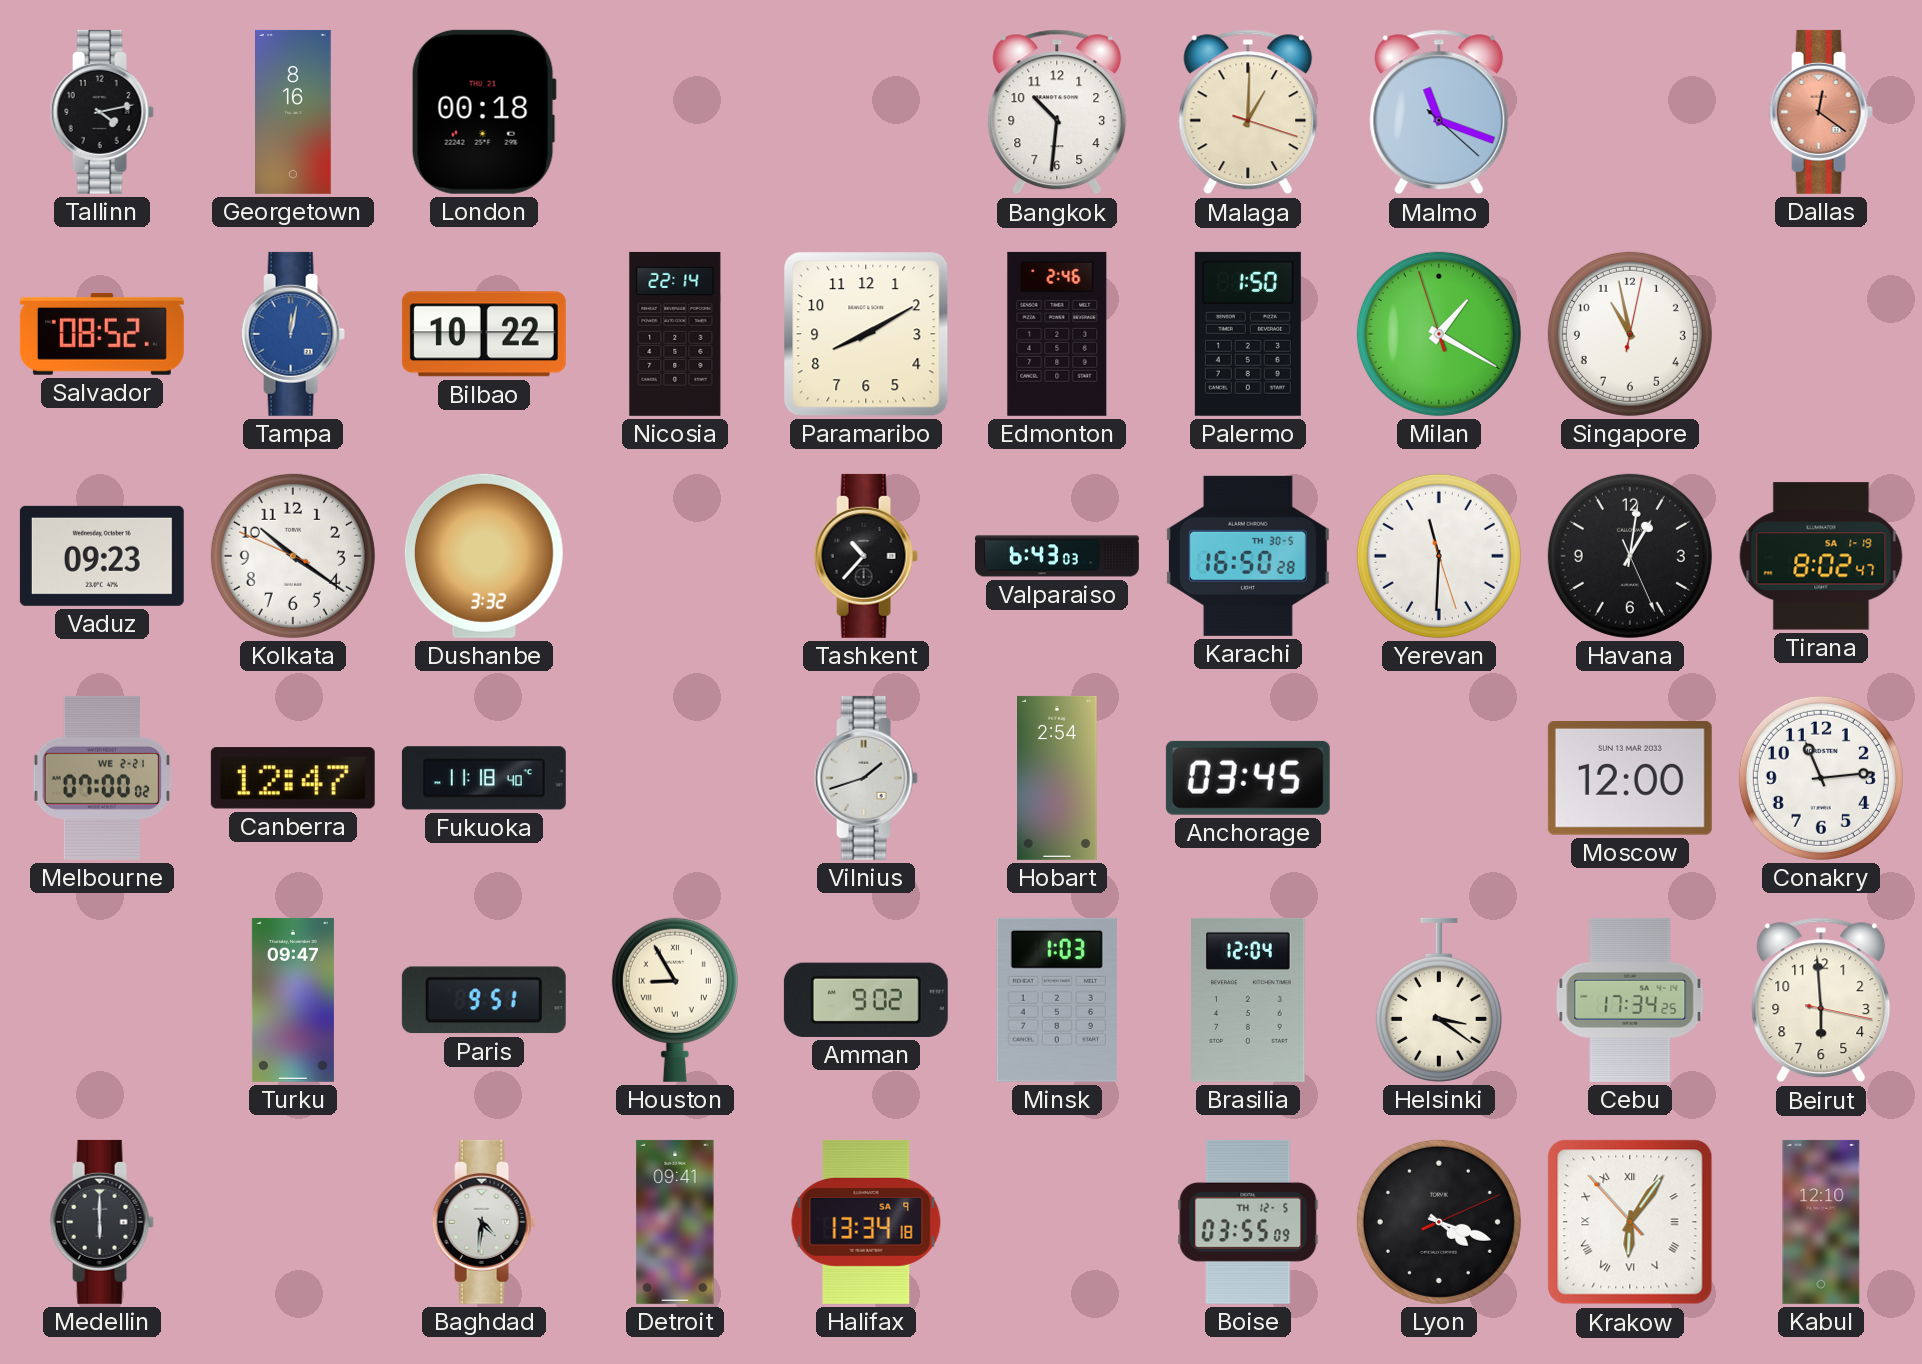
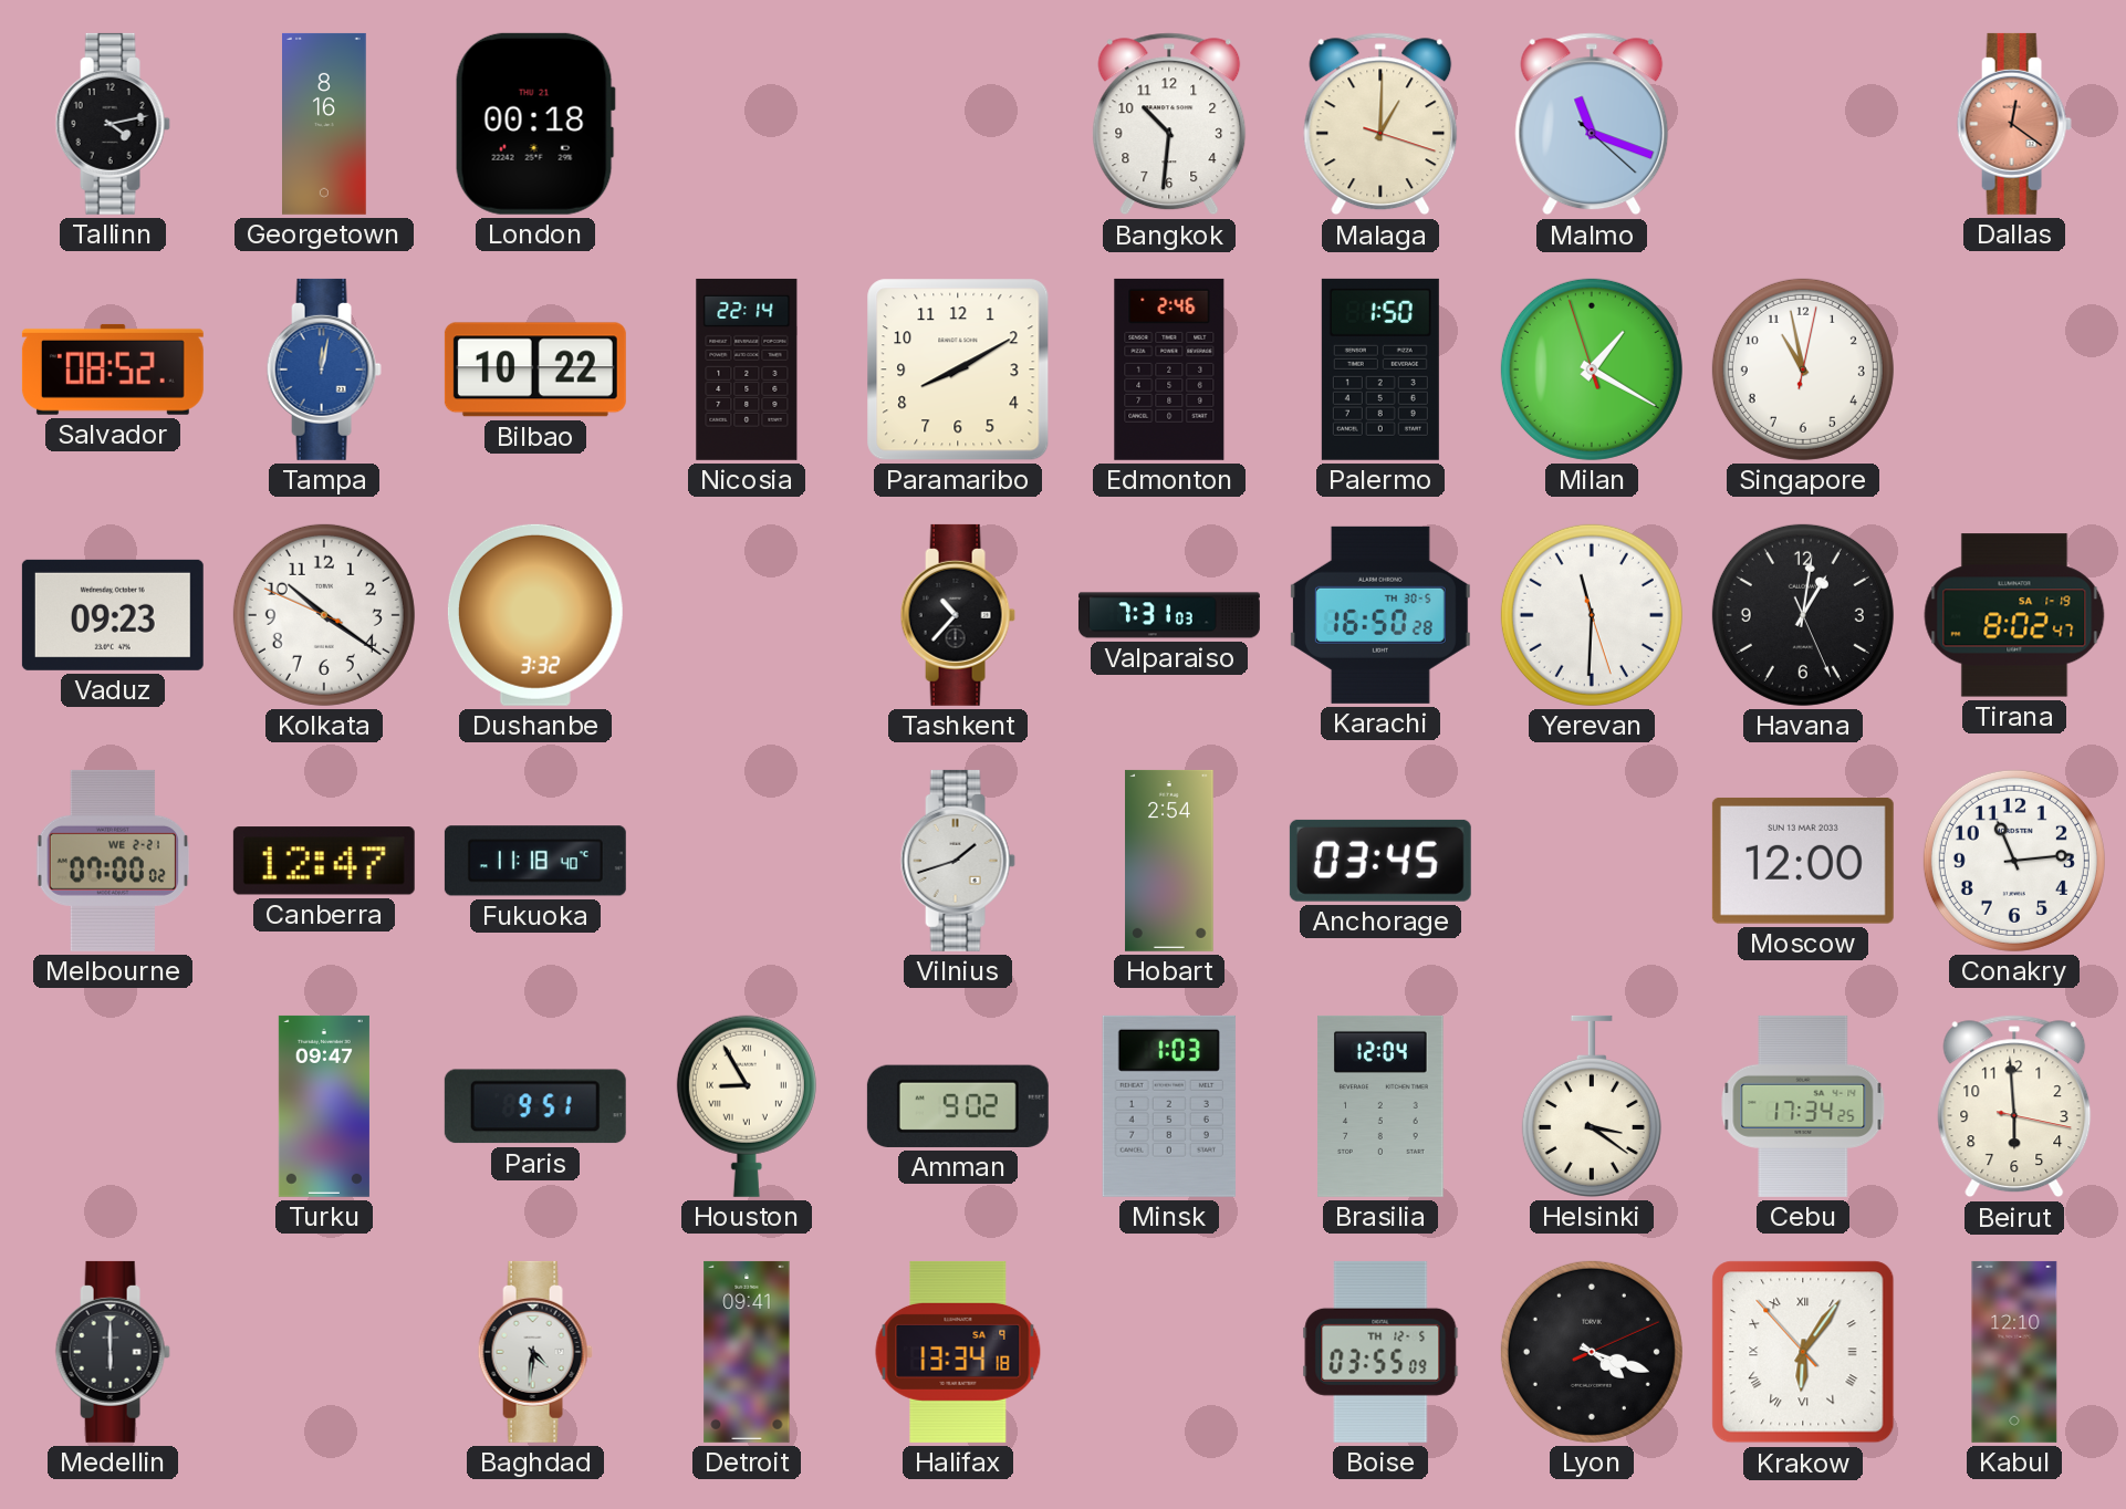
Valparaiso: 6:43 -> 7:31
